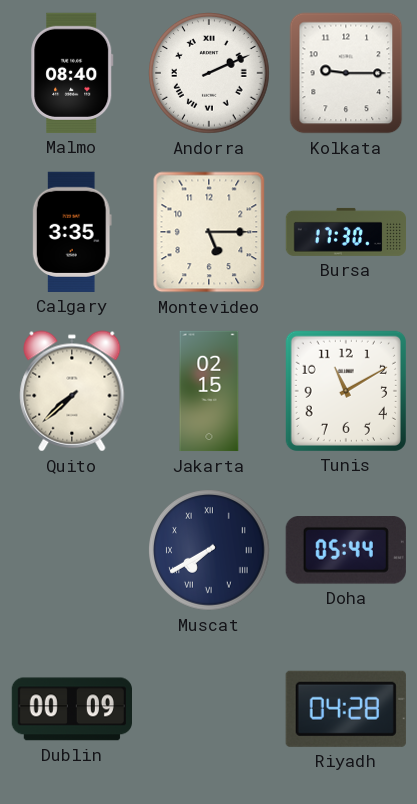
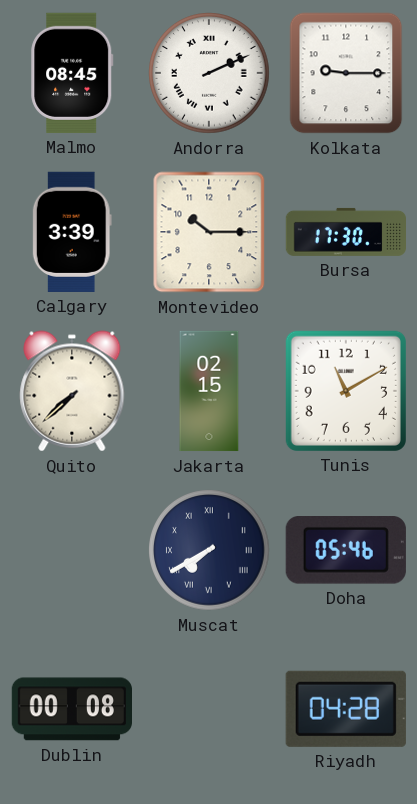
Malmo: 08:40 -> 08:45
Calgary: 3:35 -> 3:39
Montevideo: 5:15 -> 10:15
Doha: 05:44 -> 05:46
Dublin: 00:09 -> 00:08
